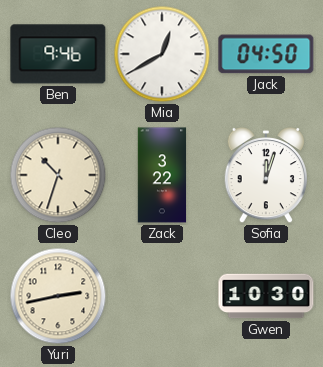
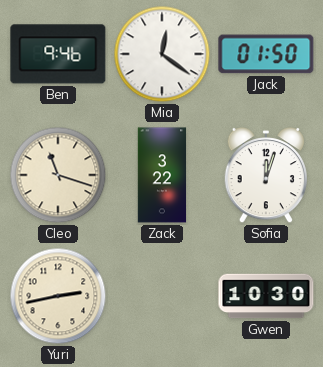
Mia: 12:40 -> 12:21
Jack: 04:50 -> 01:50
Cleo: 10:33 -> 11:18
